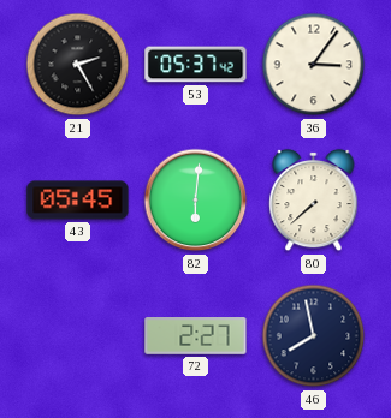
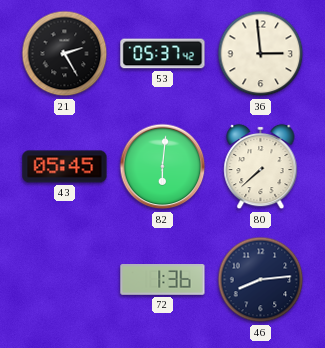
36: 3:06 -> 2:59
72: 2:27 -> 1:36
46: 7:58 -> 8:14
